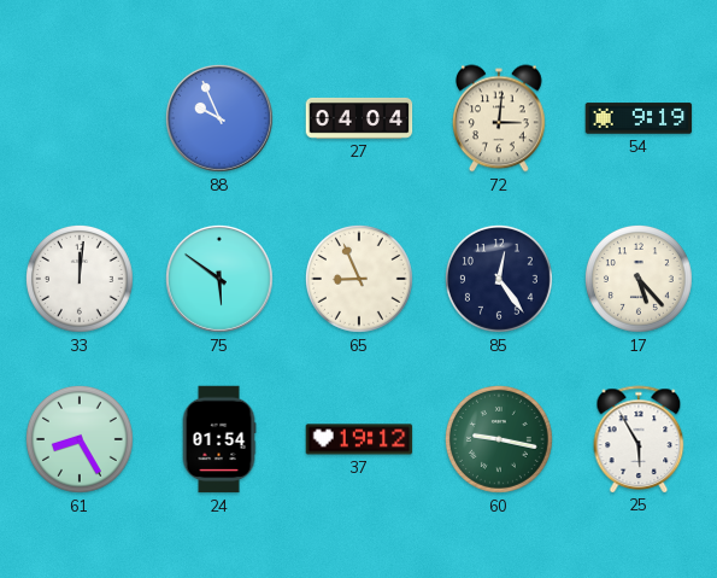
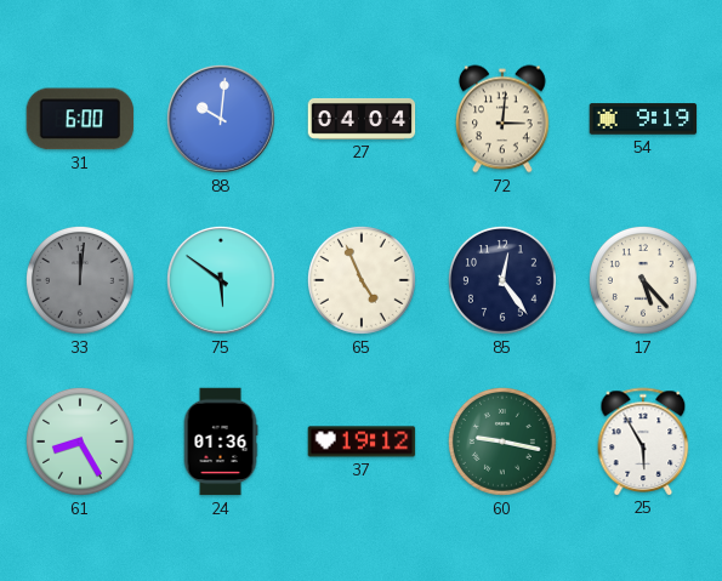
31: none -> 6:00
88: 9:56 -> 10:01
33 dial: white -> grey
65: 8:56 -> 4:56
24: 01:54 -> 01:36
